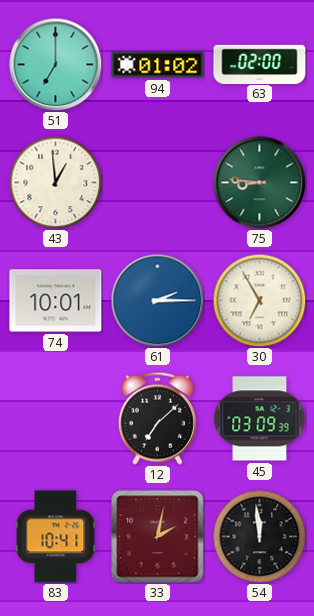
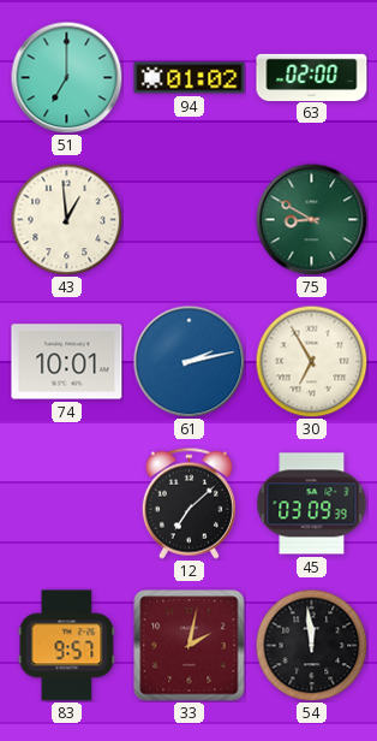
75: 8:46 -> 8:50
61: 2:15 -> 2:13
83: 10:41 -> 9:57
